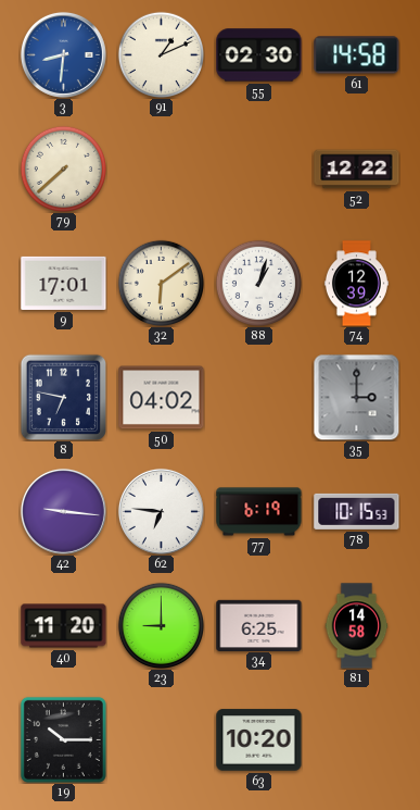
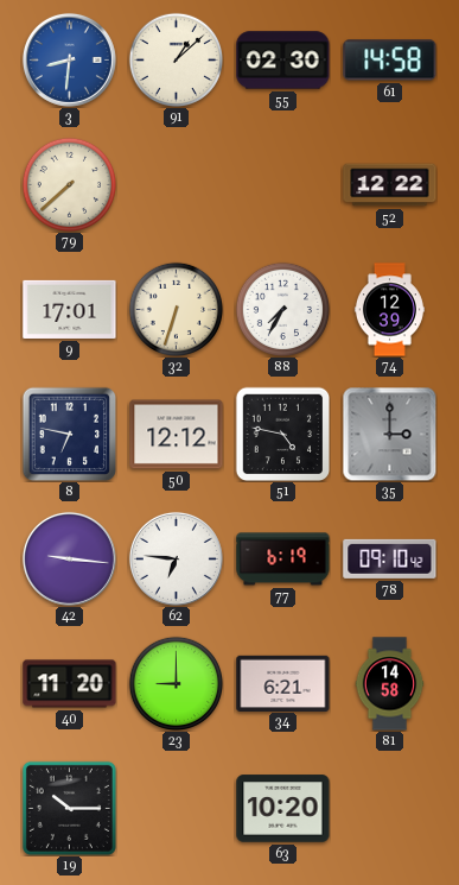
91: 1:11 -> 1:08
32: 6:09 -> 6:33
88: 1:03 -> 7:35
50: 04:02 -> 12:12
51: none -> 4:47
78: 10:15 -> 09:10
34: 6:25 -> 6:21
